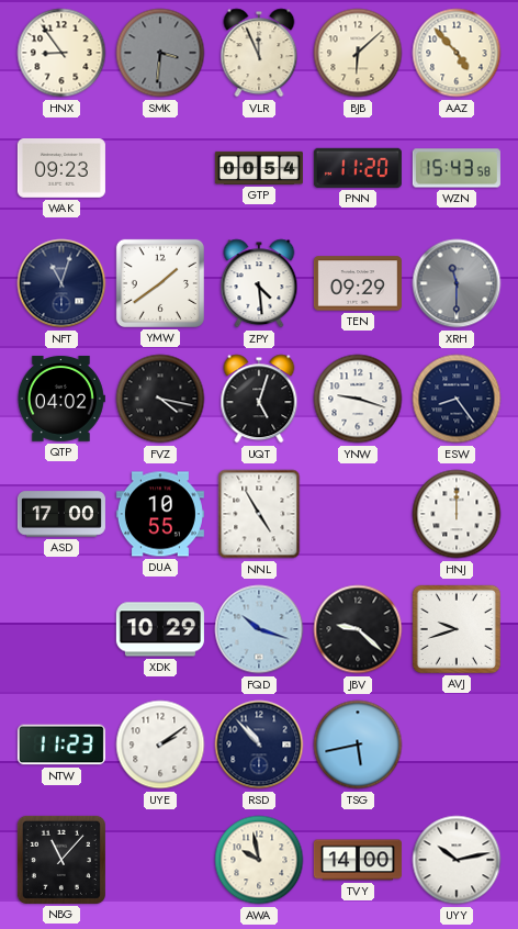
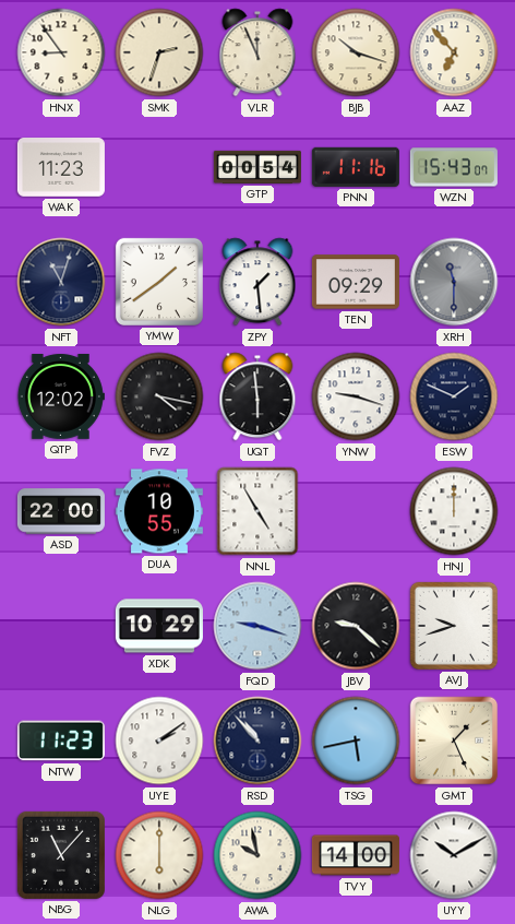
SMK: 3:31 -> 2:33
SMK dial: grey -> cream
BJB: 6:08 -> 10:18
AAZ: 4:53 -> 6:53
WAK: 09:23 -> 11:23
PNN: 11:20 -> 11:16
WZN: 15:43:58 -> 15:43:07
ZPY: 4:29 -> 1:29
QTP: 04:02 -> 12:02
UQT: 5:03 -> 5:59
ESW: 8:24 -> 1:49
ASD: 17:00 -> 22:00
FQD: 10:18 -> 9:18
GMT: none -> 1:26
NLG: none -> 6:00
UYY: 10:13 -> 10:10
